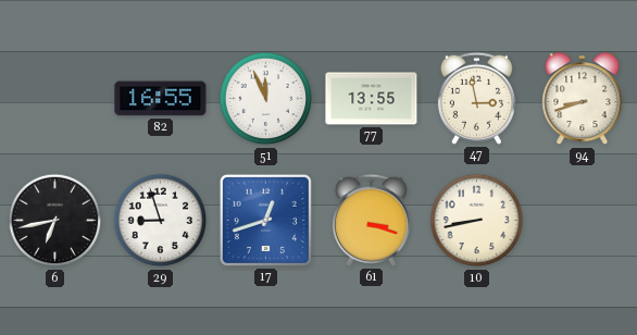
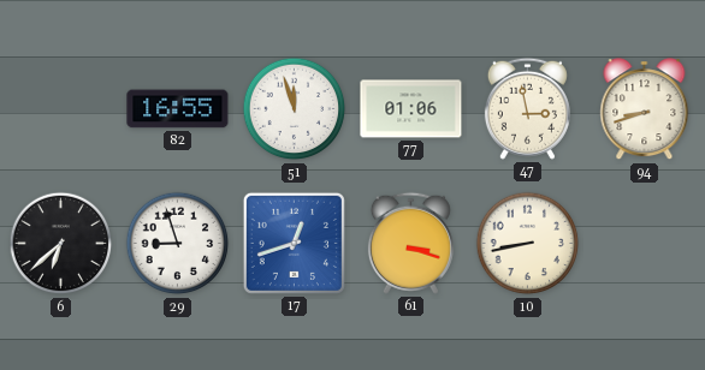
51: 11:56 -> 11:57
77: 13:55 -> 01:06
6: 6:43 -> 6:38
